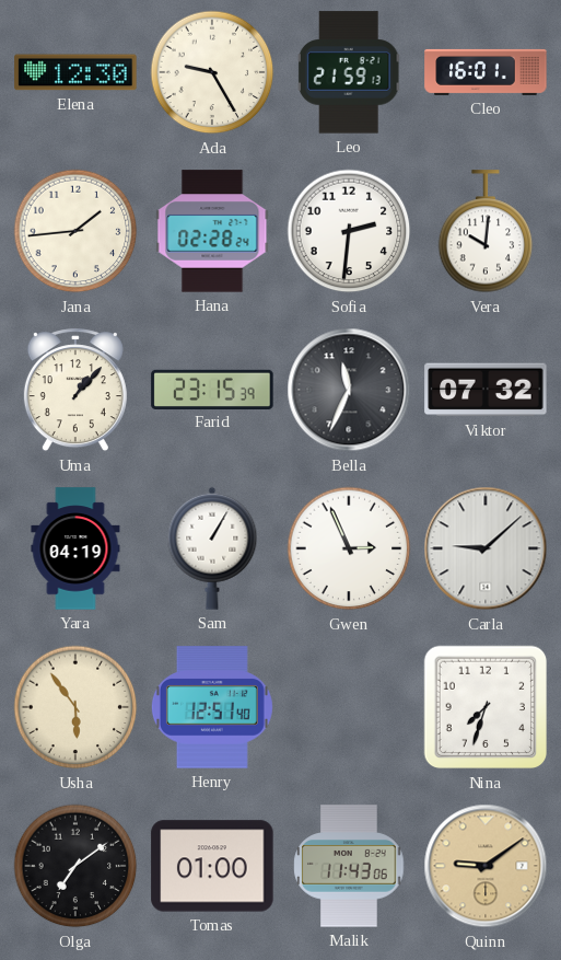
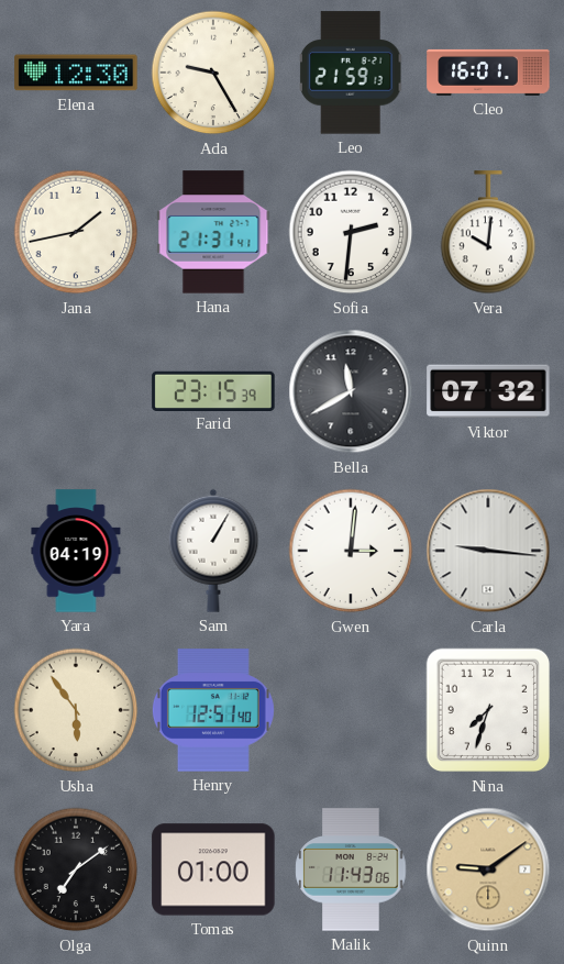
Jana: 1:44 -> 1:43
Hana: 02:28 -> 21:31
Uma: 1:07 -> none
Bella: 11:34 -> 11:40
Gwen: 2:56 -> 3:01
Carla: 9:08 -> 9:16
